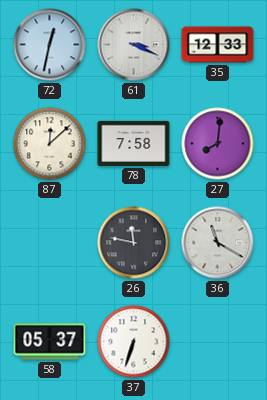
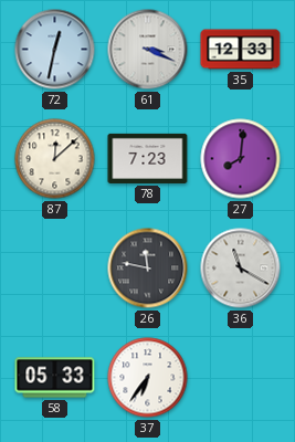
78: 7:58 -> 7:23
58: 05:37 -> 05:33
37: 6:33 -> 6:36
